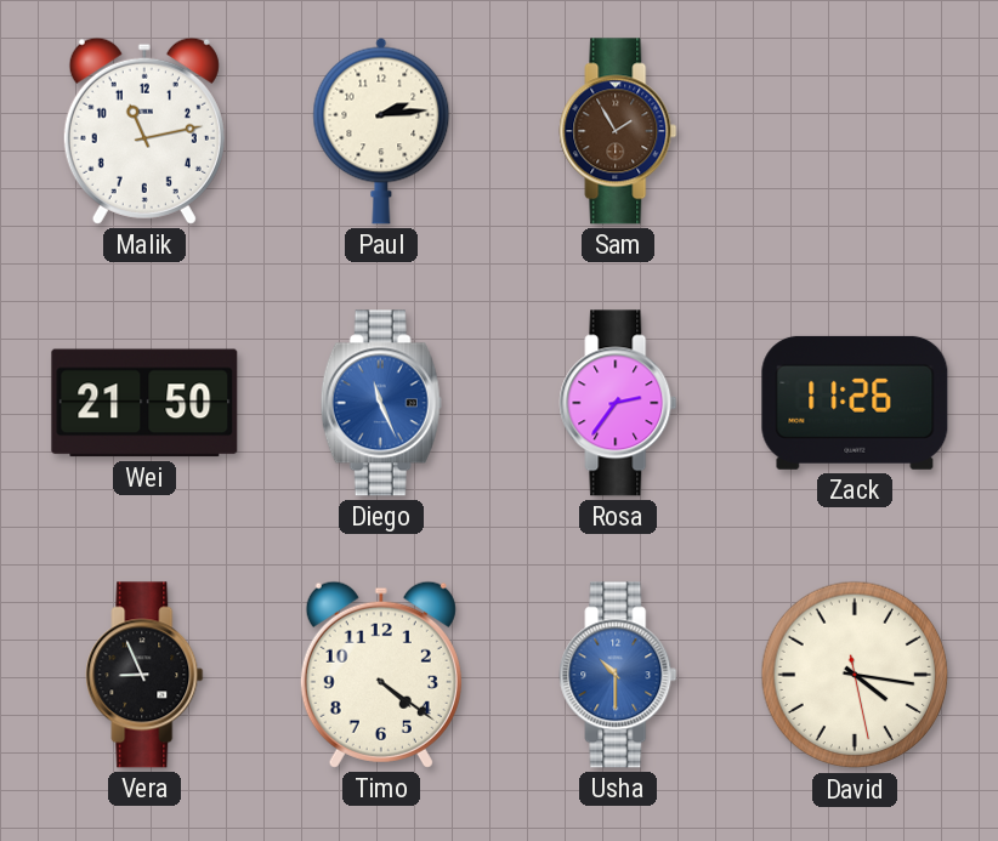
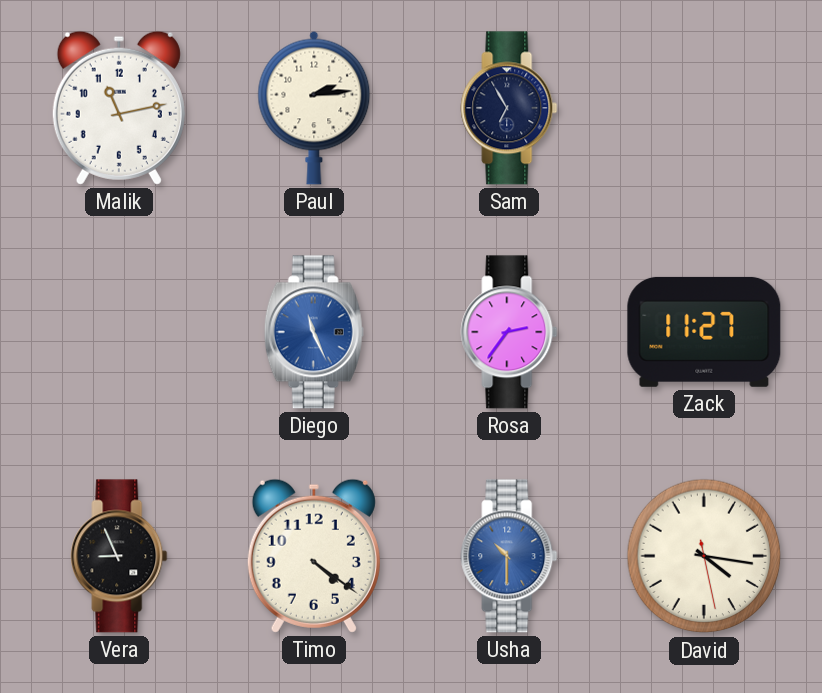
Sam: 1:55 -> 6:55
Sam dial: brown -> navy
Wei: 21:50 -> none
Zack: 11:26 -> 11:27
